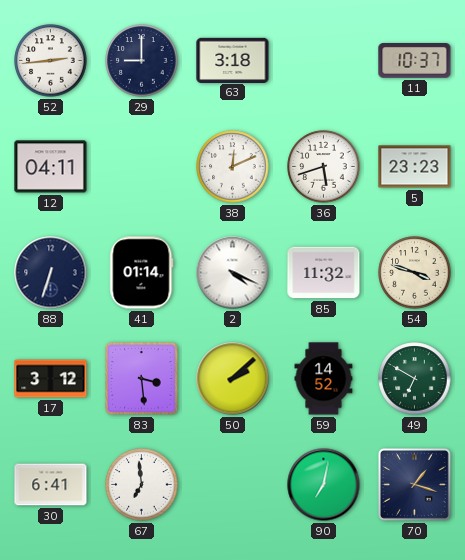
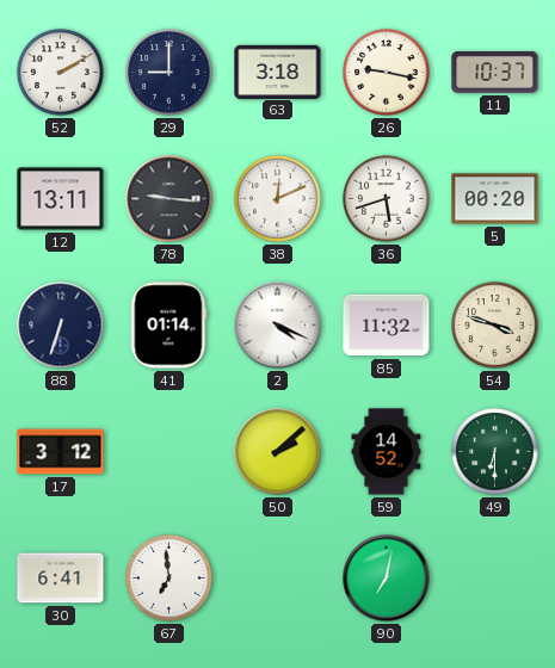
52: 2:44 -> 2:10
26: none -> 9:17
12: 04:11 -> 13:11
78: none -> 9:16
5: 23:23 -> 00:20
83: 3:29 -> none
49: 6:50 -> 6:30
70: 1:18 -> none
